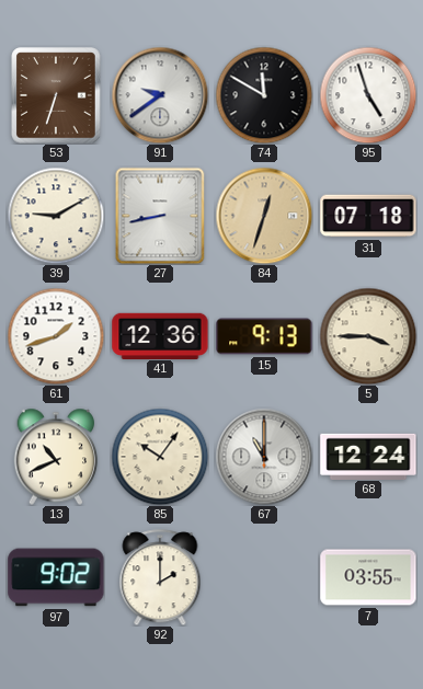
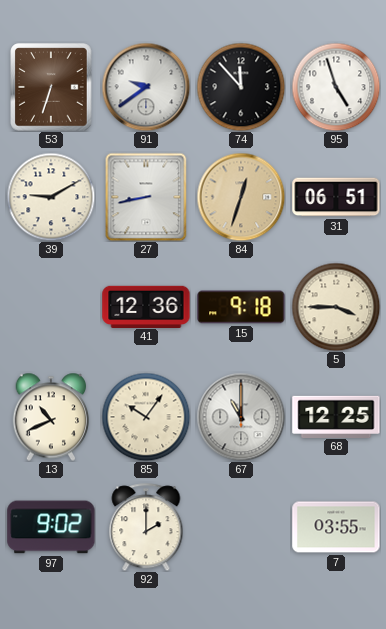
74: 11:50 -> 11:53
31: 07:18 -> 06:51
61: 1:42 -> none
15: 9:13 -> 9:18
68: 12:24 -> 12:25
